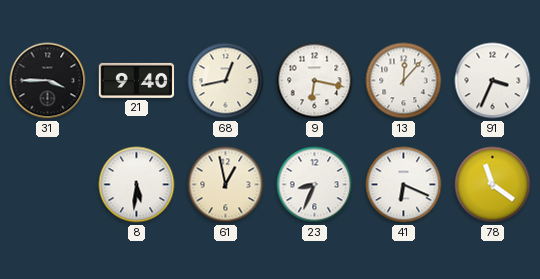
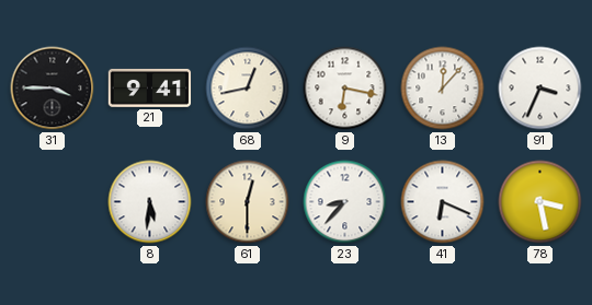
21: 9:40 -> 9:41
61: 12:58 -> 12:30
23: 8:34 -> 8:37
78: 11:21 -> 3:28
